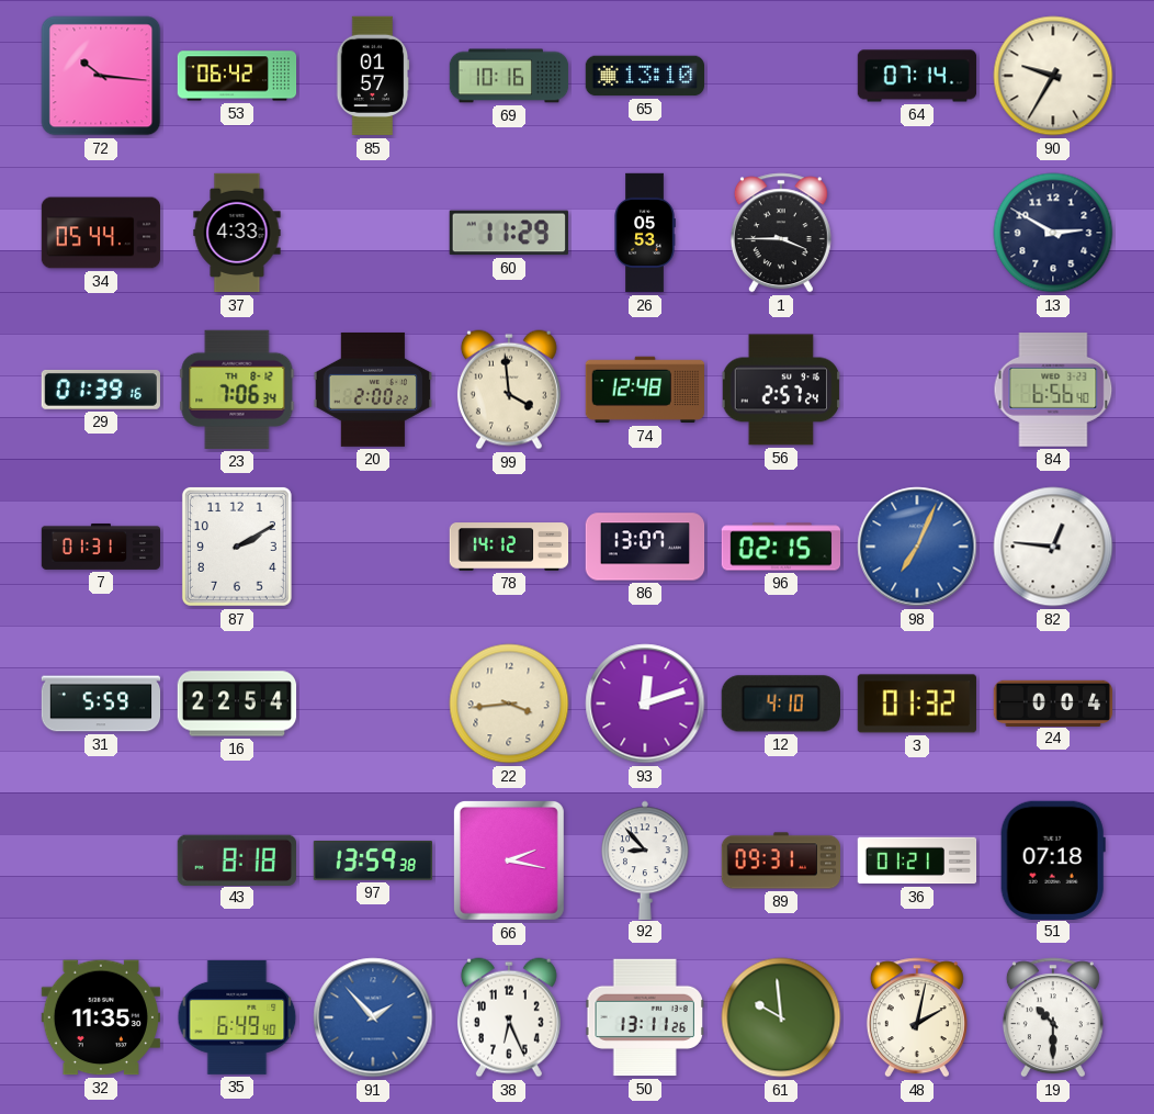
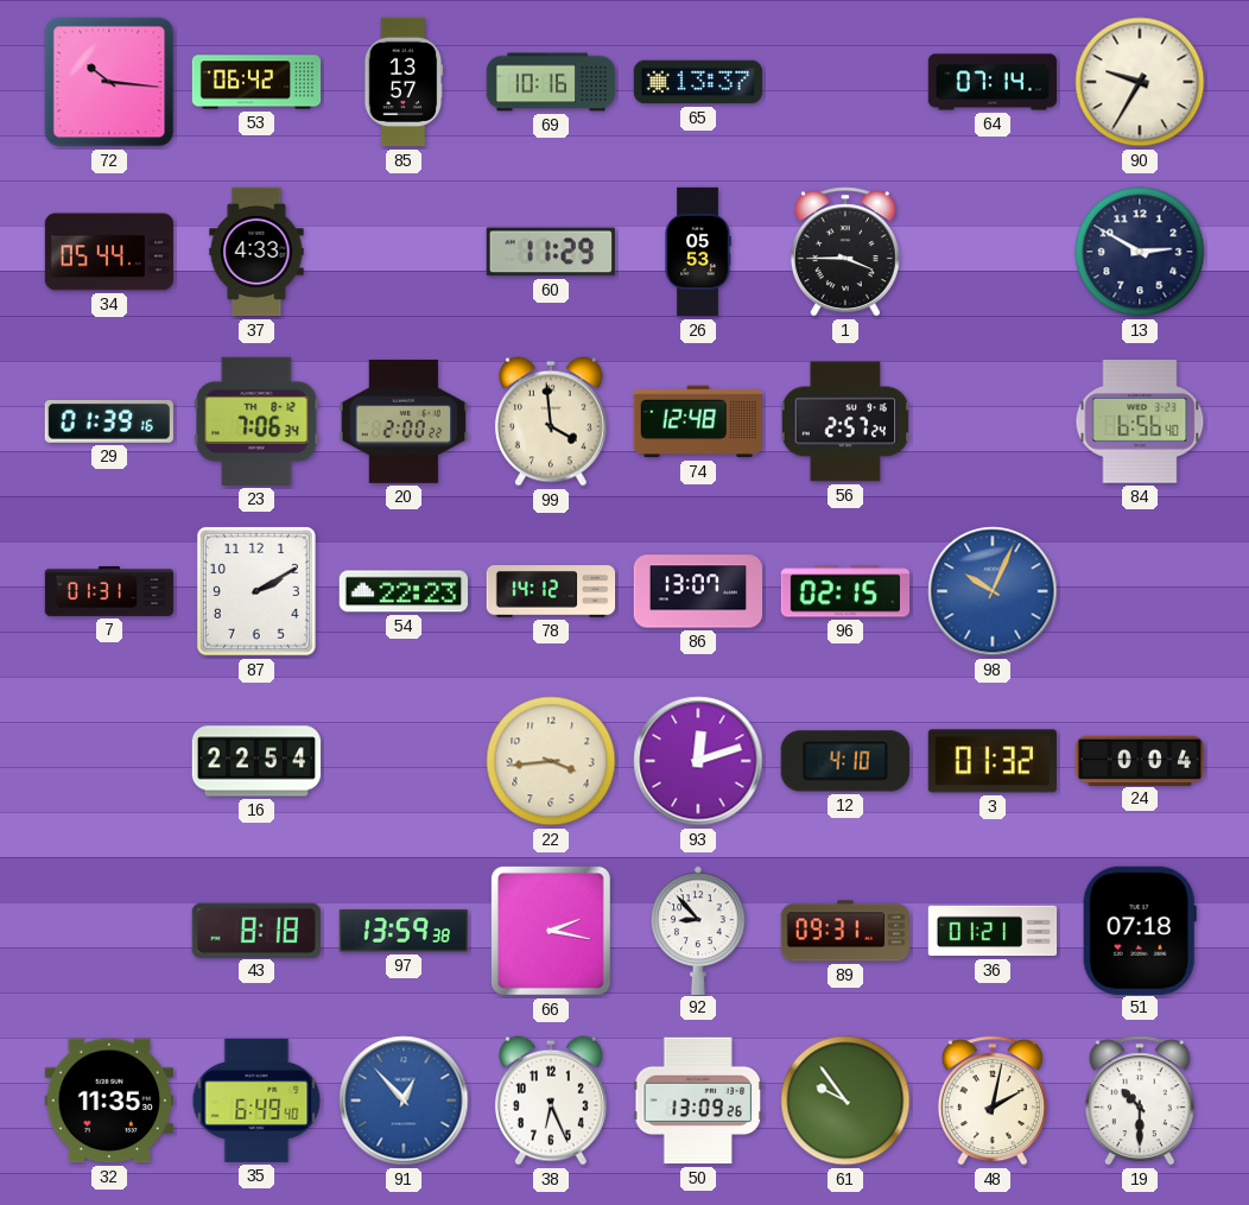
85: 01:57 -> 13:57
65: 13:10 -> 13:37
54: none -> 22:23
98: 7:04 -> 10:04
82: 12:46 -> none
31: 5:59 -> none
91: 1:53 -> 12:53
50: 13:11 -> 13:09
61: 9:59 -> 9:54
